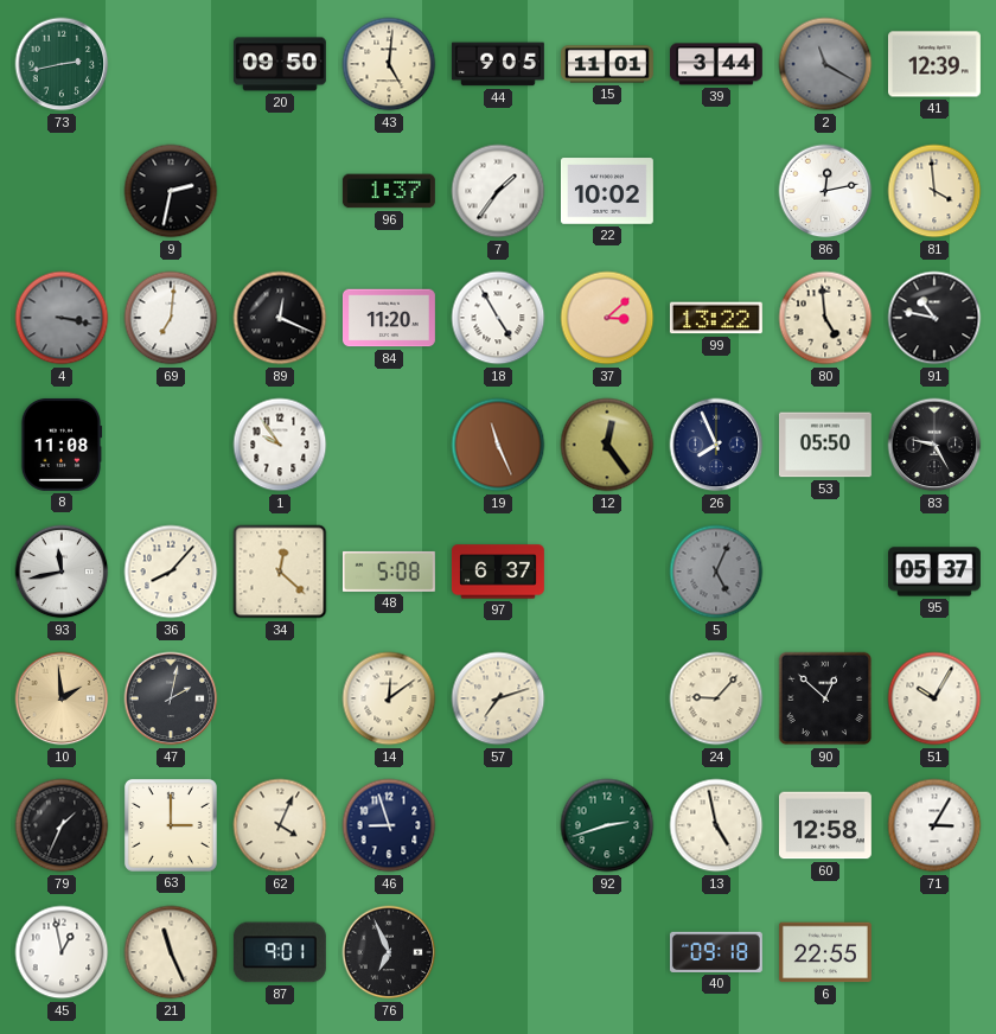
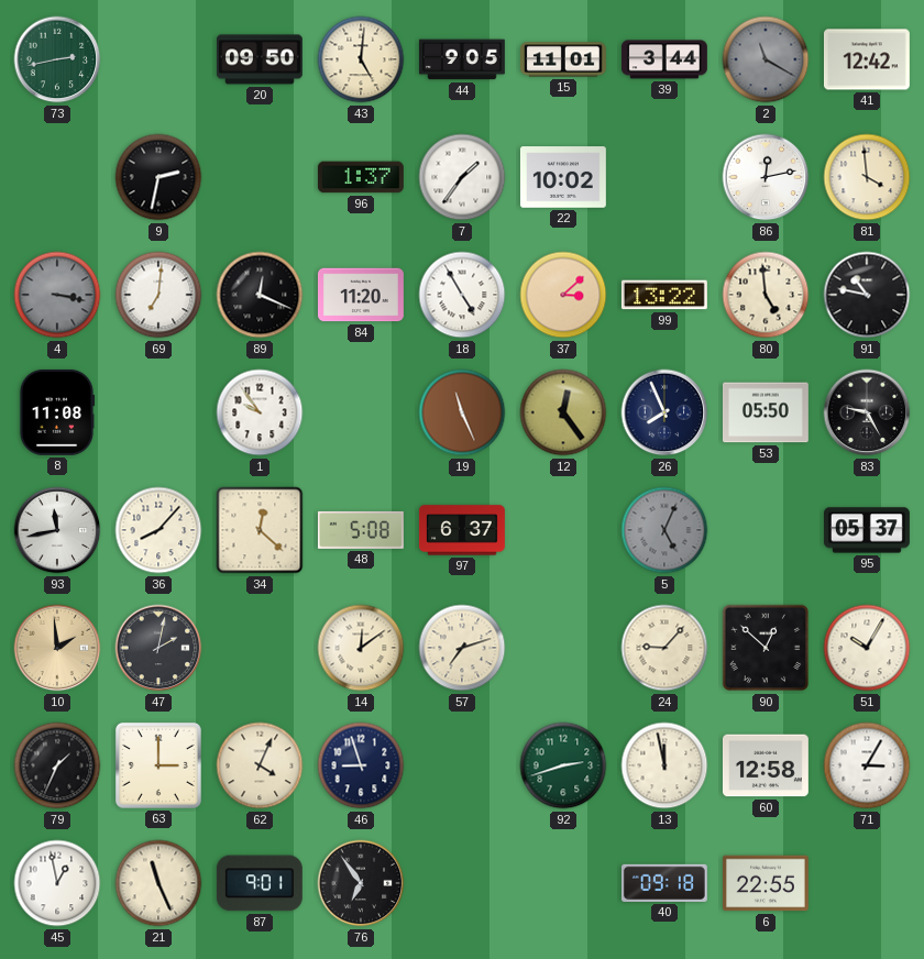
41: 12:39 -> 12:42
13: 4:58 -> 11:58
76: 6:56 -> 6:54
